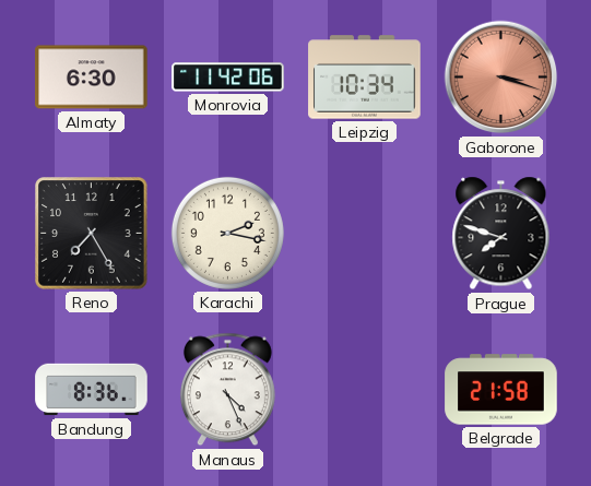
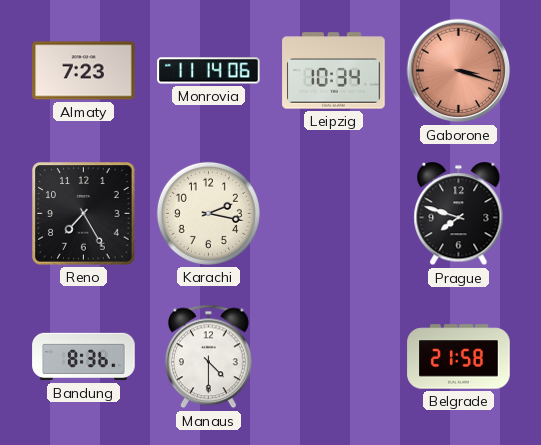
Almaty: 6:30 -> 7:23
Monrovia: 11:42 -> 11:14
Manaus: 4:26 -> 4:30
